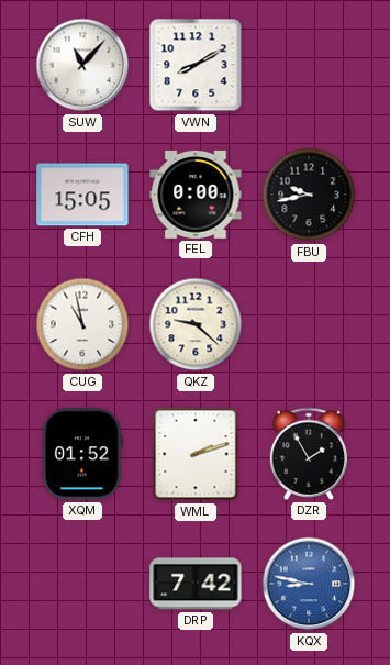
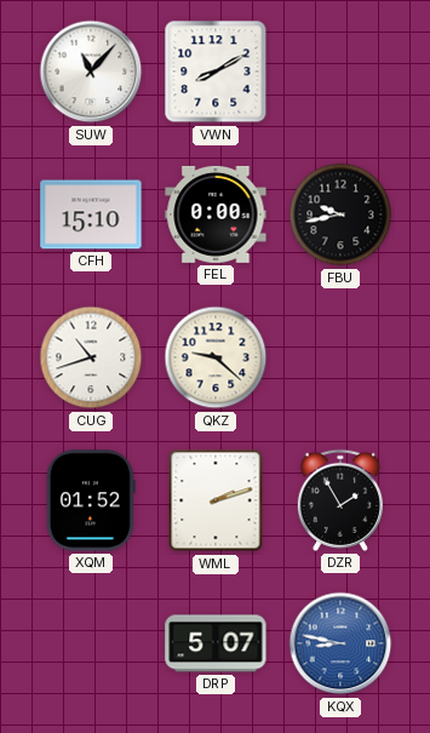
CFH: 15:05 -> 15:10
CUG: 10:58 -> 10:42
DRP: 7:42 -> 5:07
